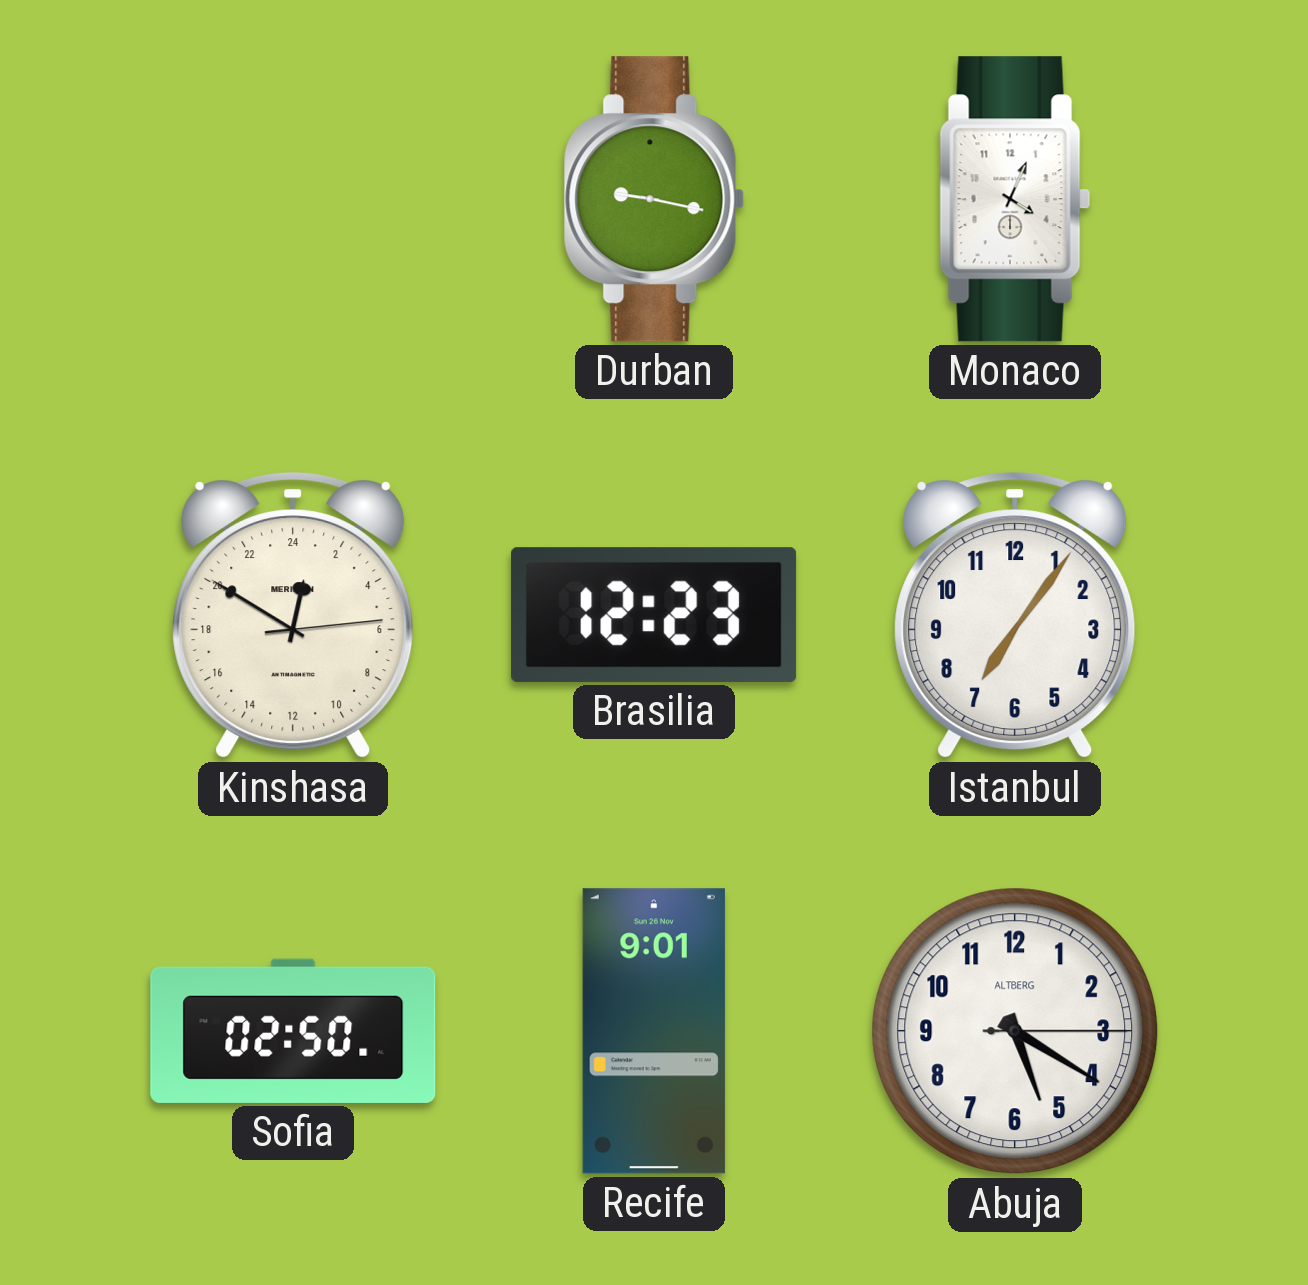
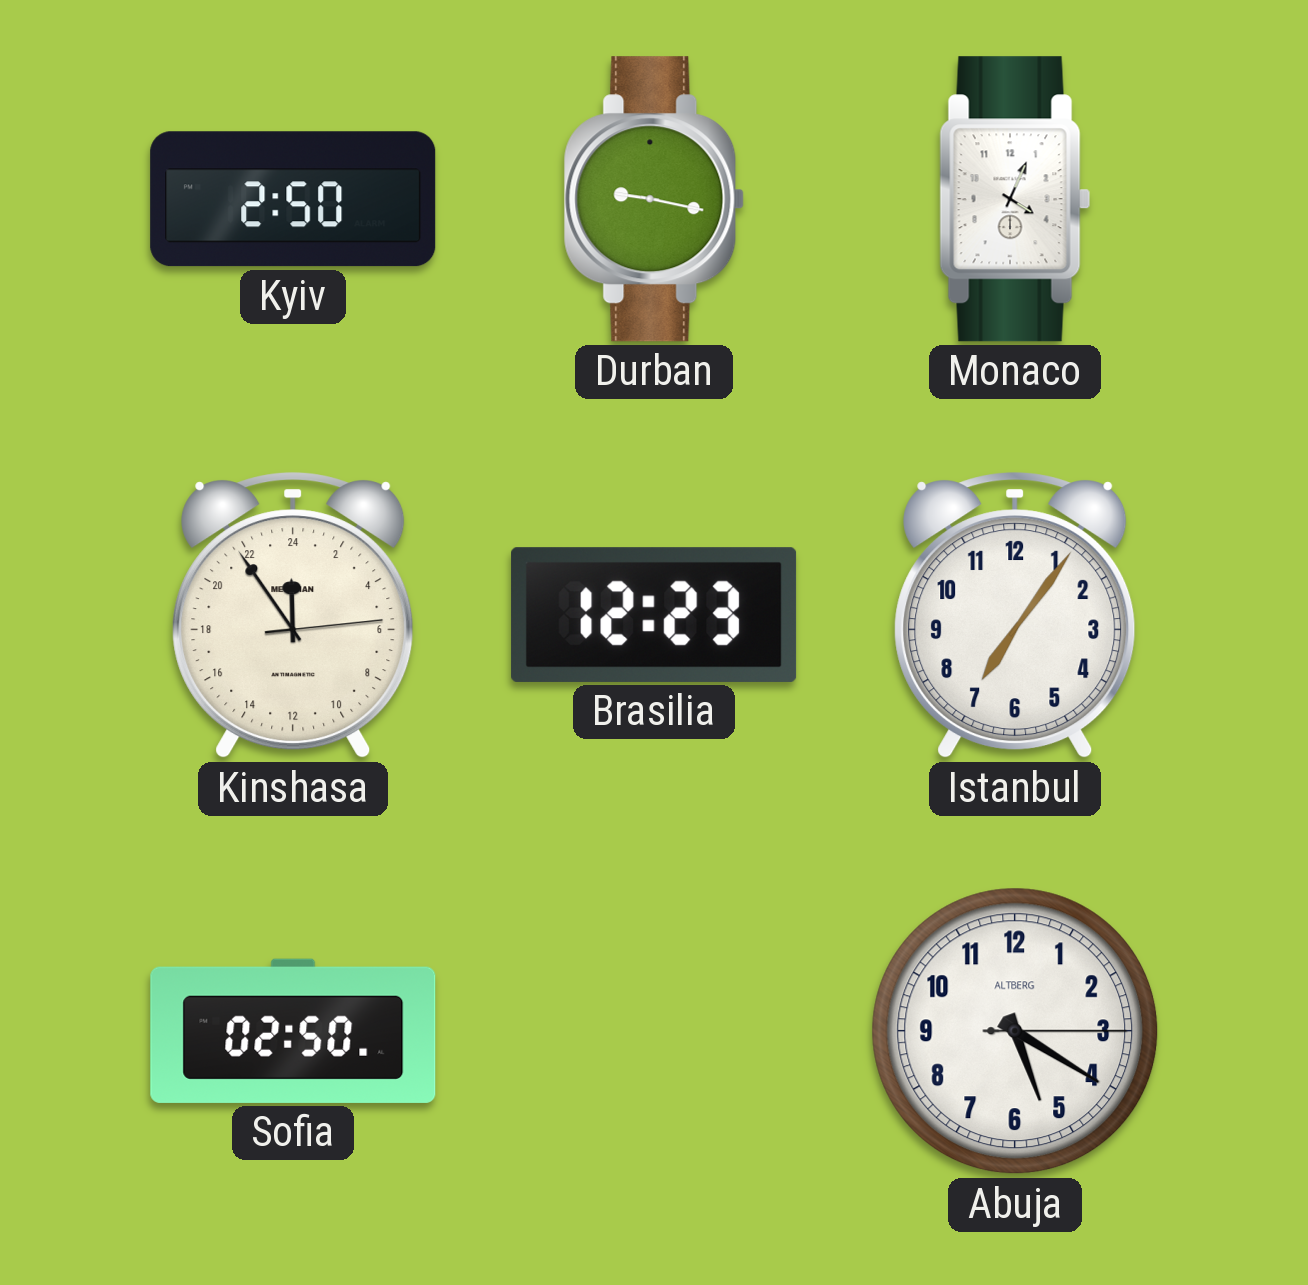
Kyiv: none -> 2:50
Kinshasa: 0:50 -> 23:54
Recife: 9:01 -> none
